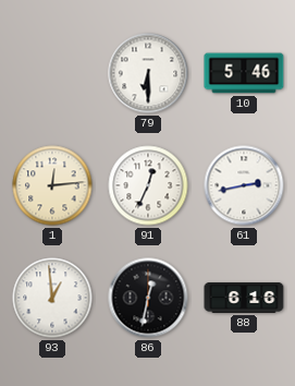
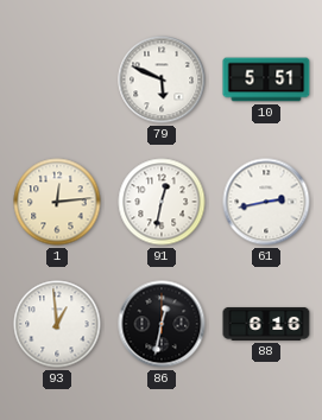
79: 6:30 -> 5:49
10: 5:46 -> 5:51
91: 12:34 -> 12:32
